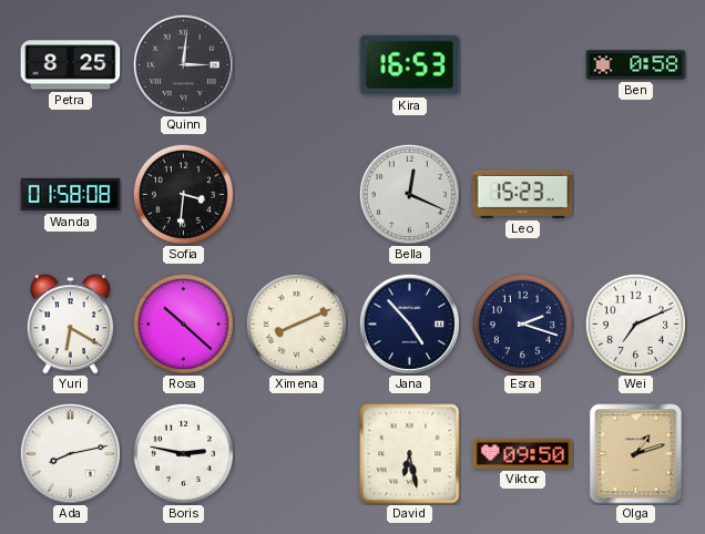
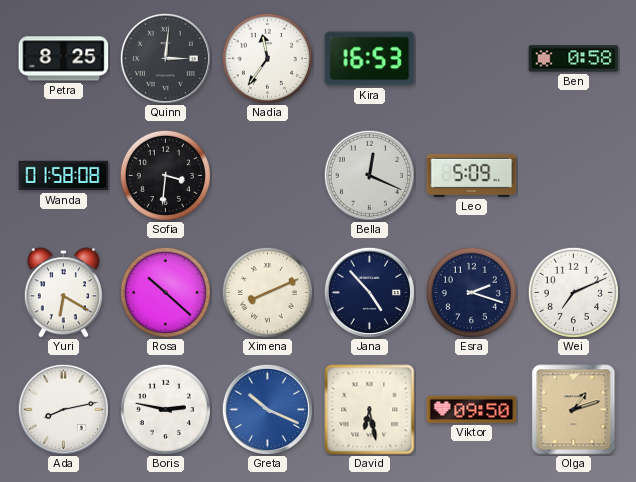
Nadia: none -> 11:36
Leo: 15:23 -> 5:09
Greta: none -> 10:19
